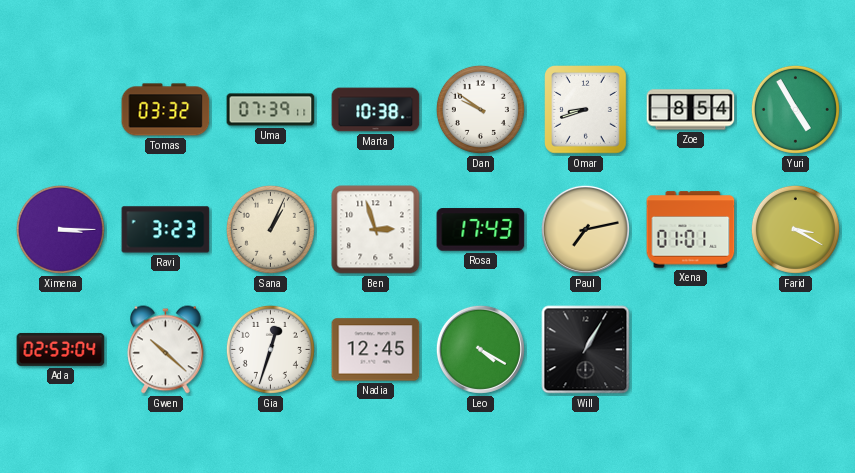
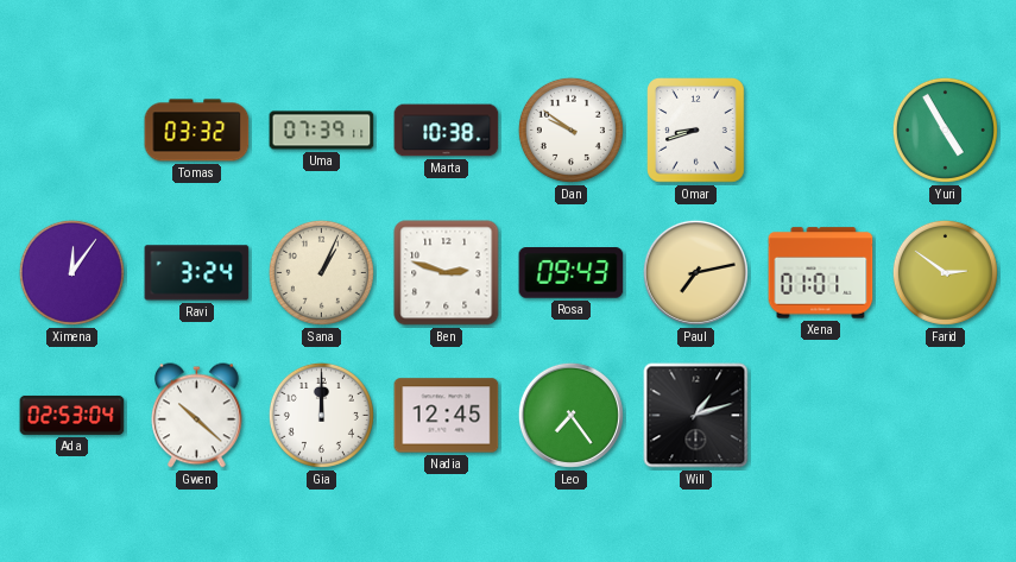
Zoe: 8:54 -> none
Ximena: 3:15 -> 12:06
Ravi: 3:23 -> 3:24
Ben: 2:57 -> 2:48
Rosa: 17:43 -> 09:43
Farid: 3:20 -> 2:51
Gia: 12:33 -> 12:00
Leo: 4:20 -> 7:24
Will: 1:05 -> 1:12
